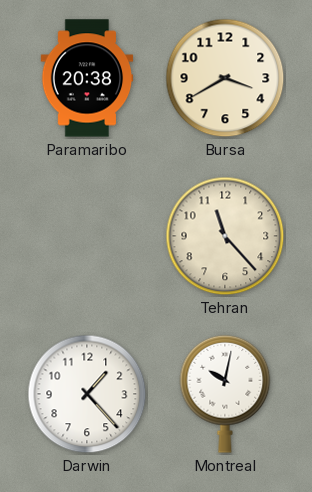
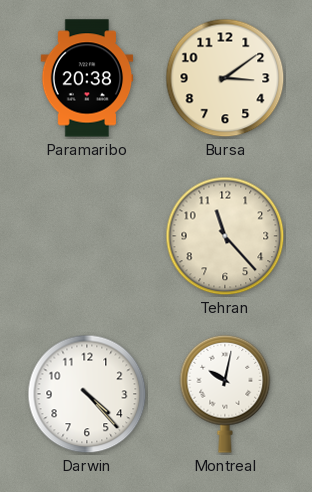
Bursa: 3:40 -> 3:09
Darwin: 1:23 -> 4:23
